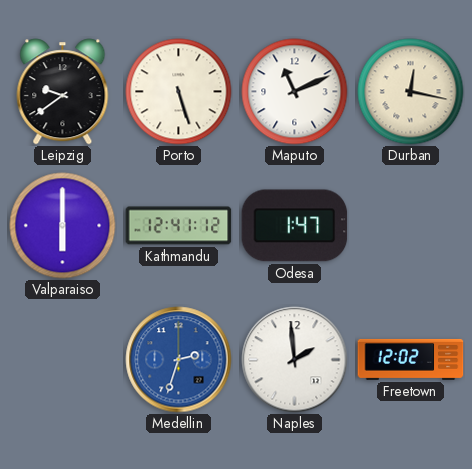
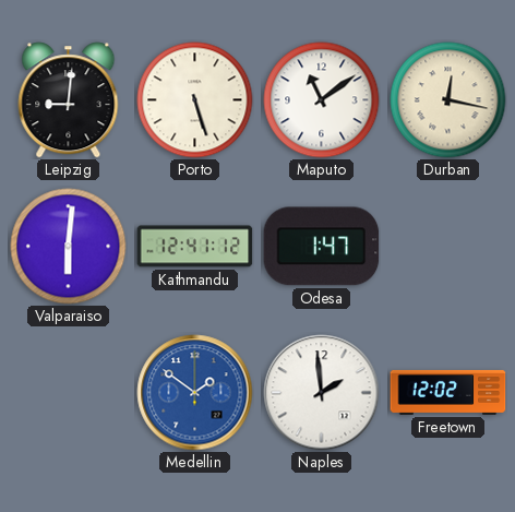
Leipzig: 9:39 -> 9:01
Maputo: 11:11 -> 11:09
Valparaiso: 6:00 -> 6:01
Medellin: 2:33 -> 1:51
